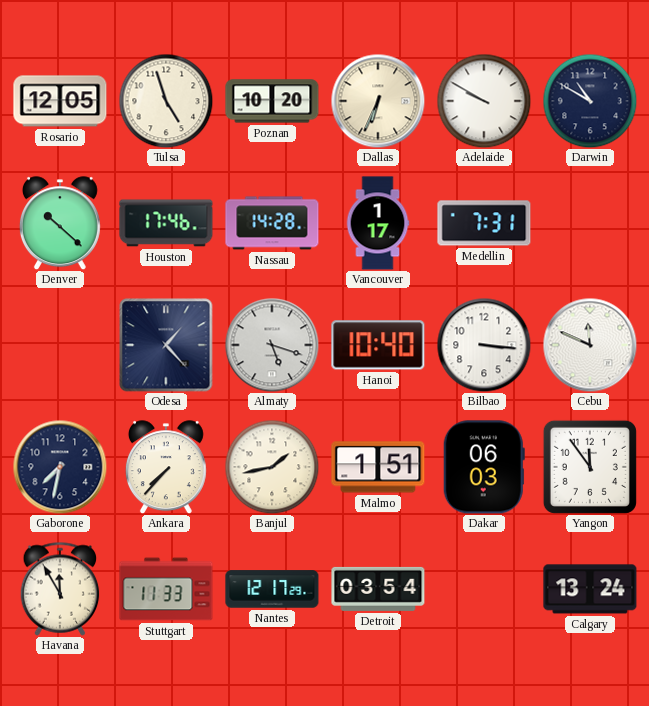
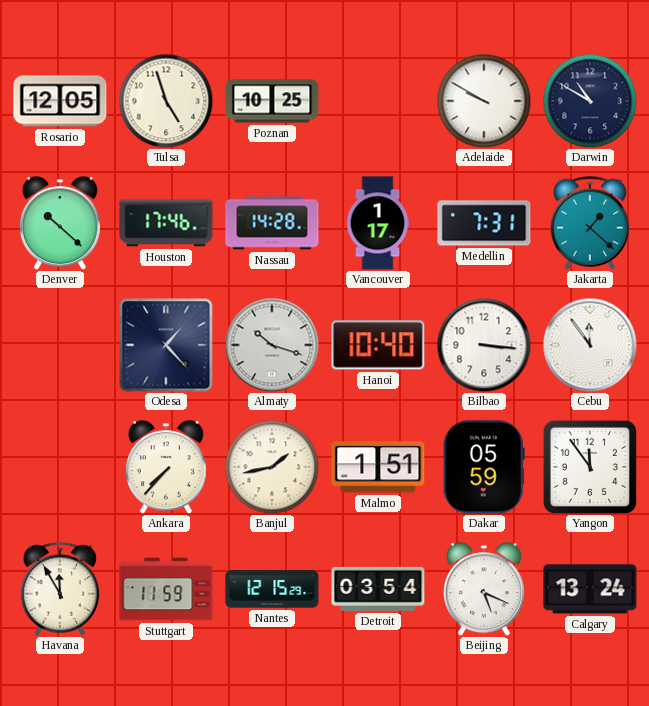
Poznan: 10:20 -> 10:25
Dallas: 6:34 -> none
Jakarta: none -> 1:22
Almaty: 5:18 -> 10:18
Cebu: 11:49 -> 11:54
Gaborone: 7:32 -> none
Dakar: 06:03 -> 05:59
Stuttgart: 11:33 -> 11:59
Nantes: 12:17 -> 12:15
Beijing: none -> 5:19
